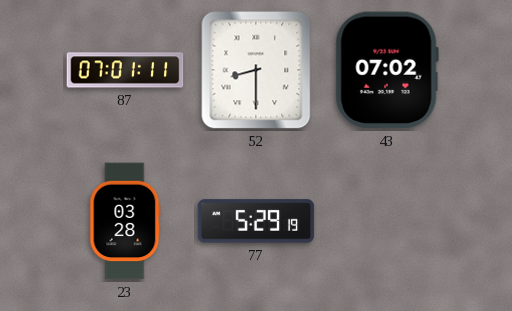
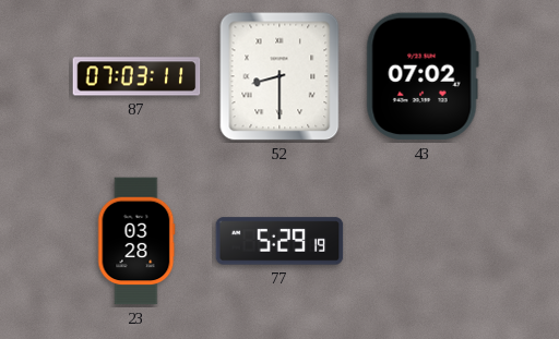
87: 07:01 -> 07:03
